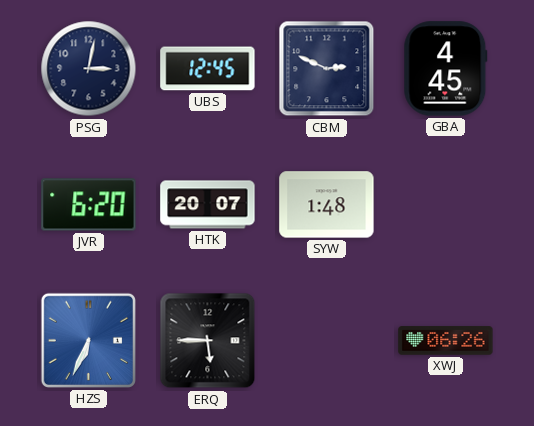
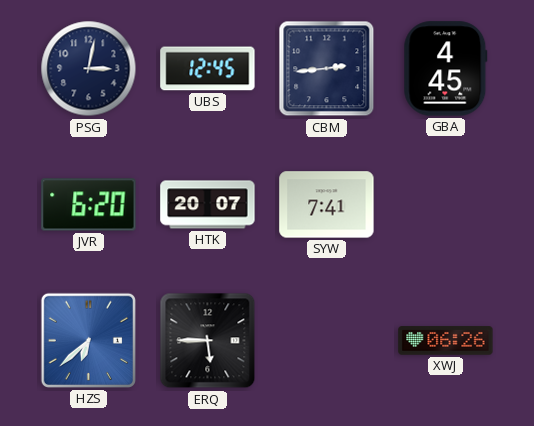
CBM: 2:49 -> 2:44
SYW: 1:48 -> 7:41
HZS: 6:34 -> 6:38
